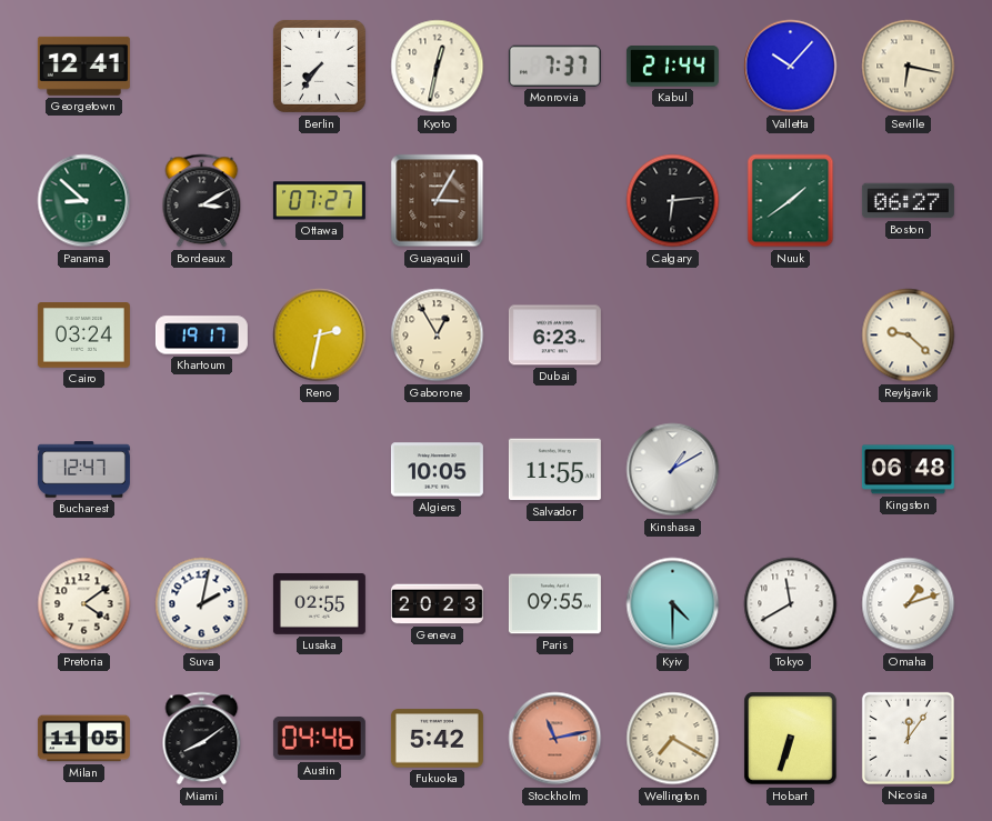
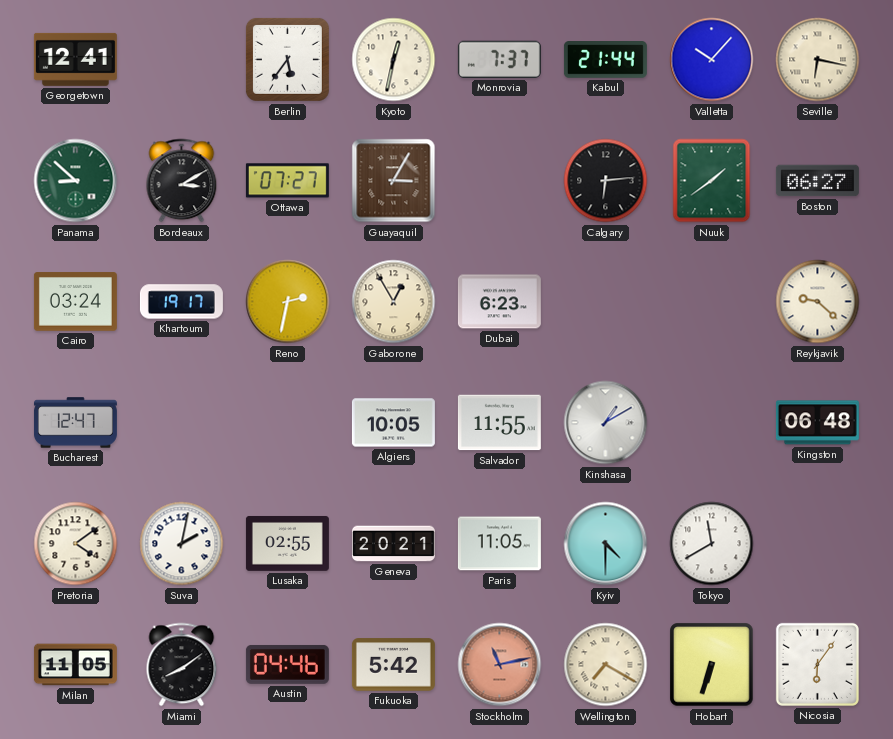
Berlin: 7:36 -> 5:36
Geneva: 20:23 -> 20:21
Paris: 09:55 -> 11:05
Omaha: 1:12 -> none
Nicosia: 12:06 -> 6:06
